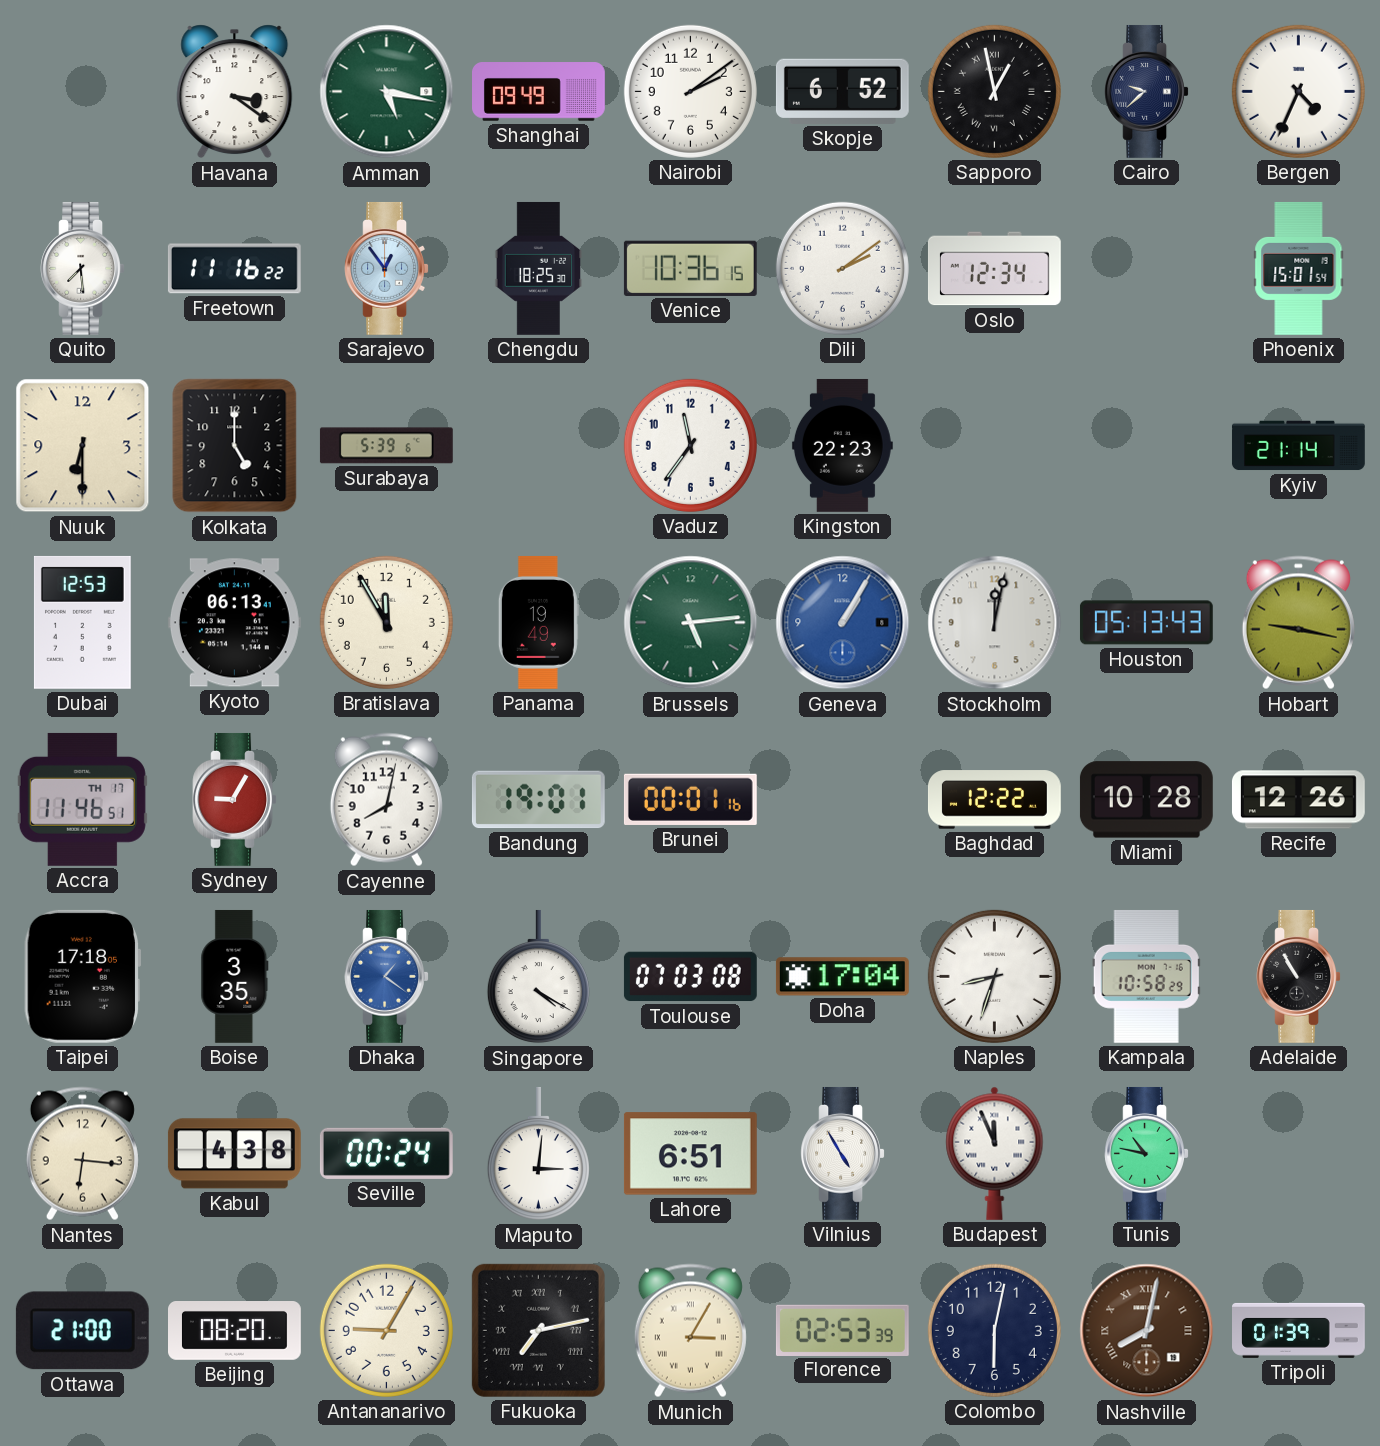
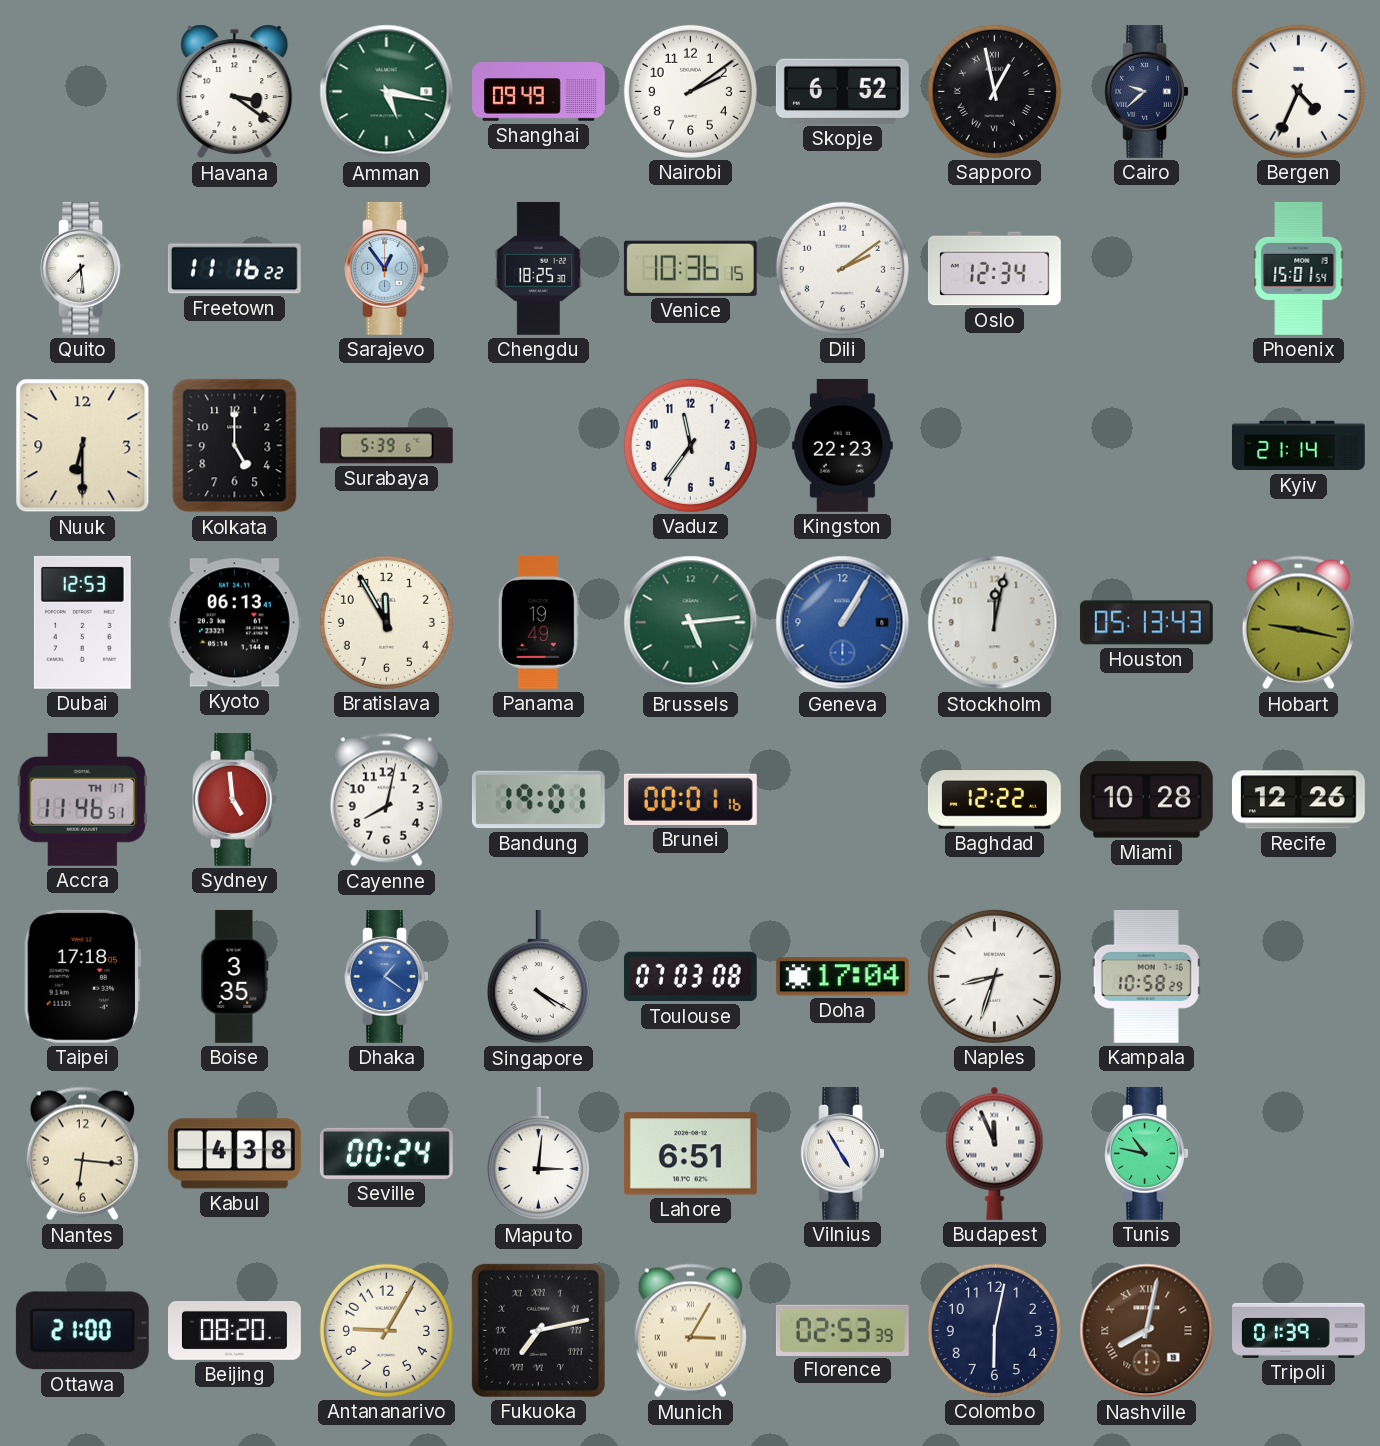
Sydney: 9:05 -> 4:59
Adelaide: 10:55 -> none
